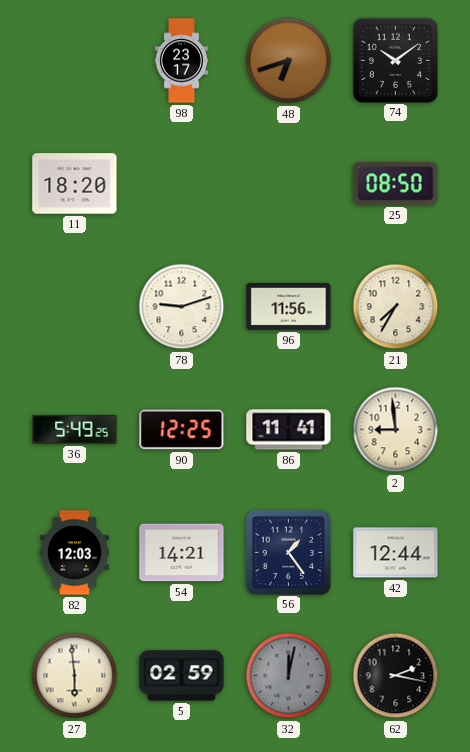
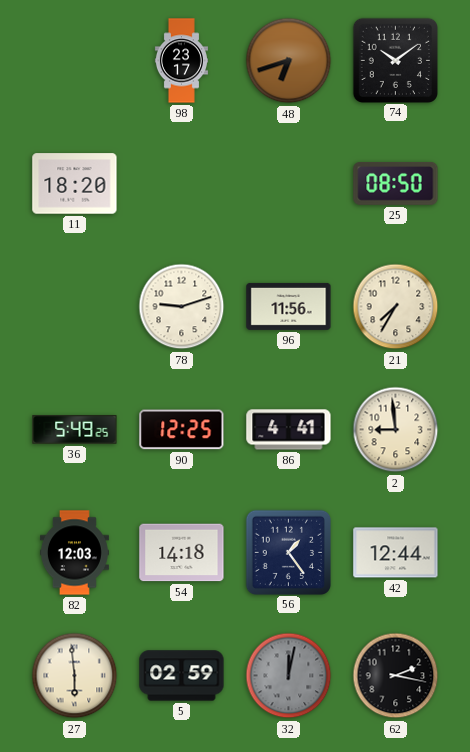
86: 11:41 -> 4:41
54: 14:21 -> 14:18
